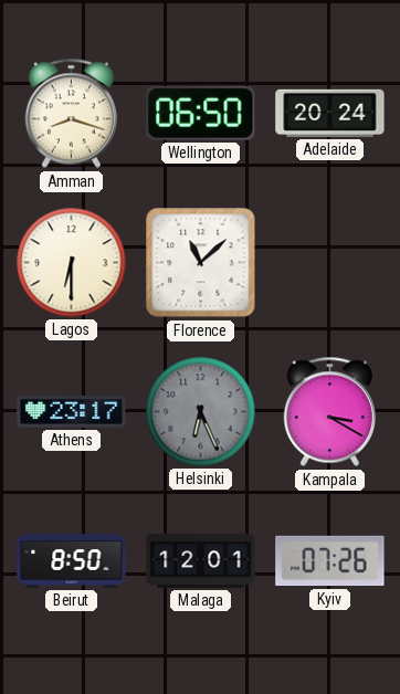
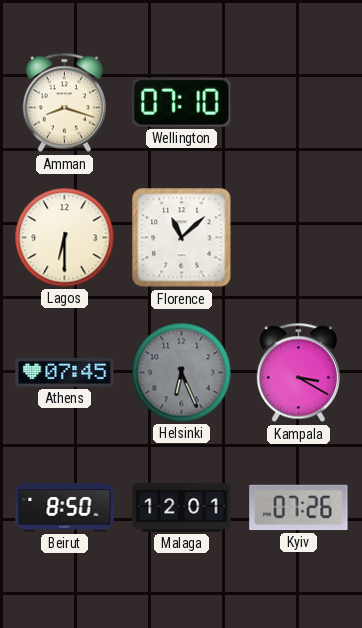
Wellington: 06:50 -> 07:10
Adelaide: 20:24 -> none
Athens: 23:17 -> 07:45
